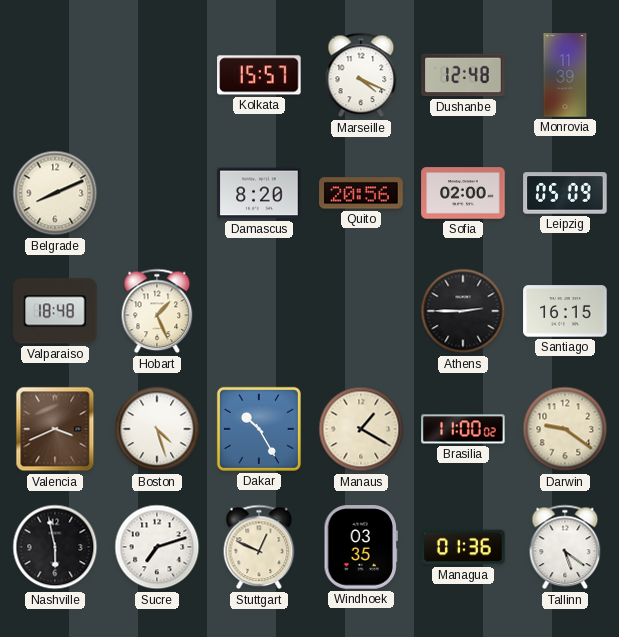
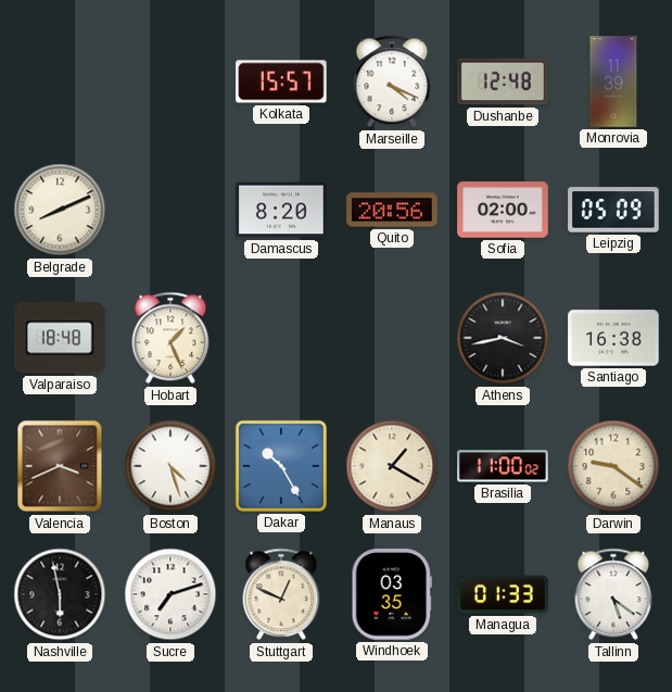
Athens: 2:45 -> 3:43
Santiago: 16:15 -> 16:38
Managua: 01:36 -> 01:33
